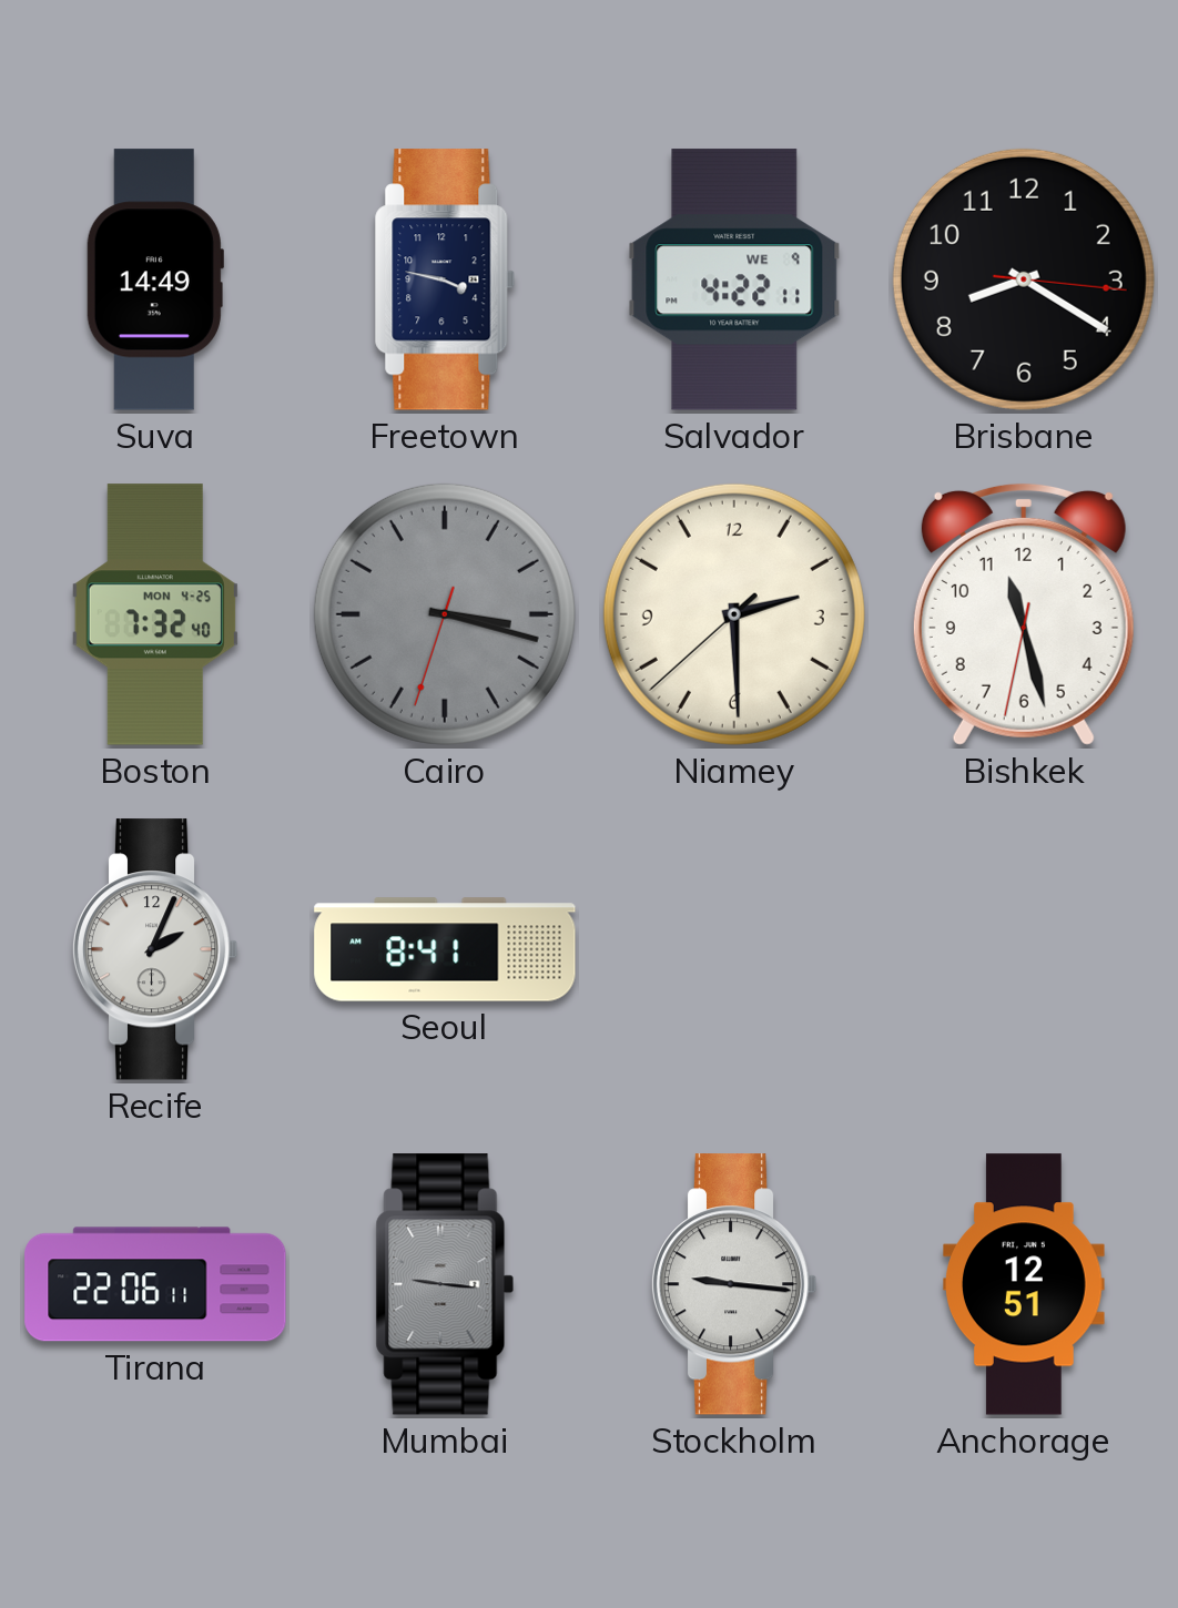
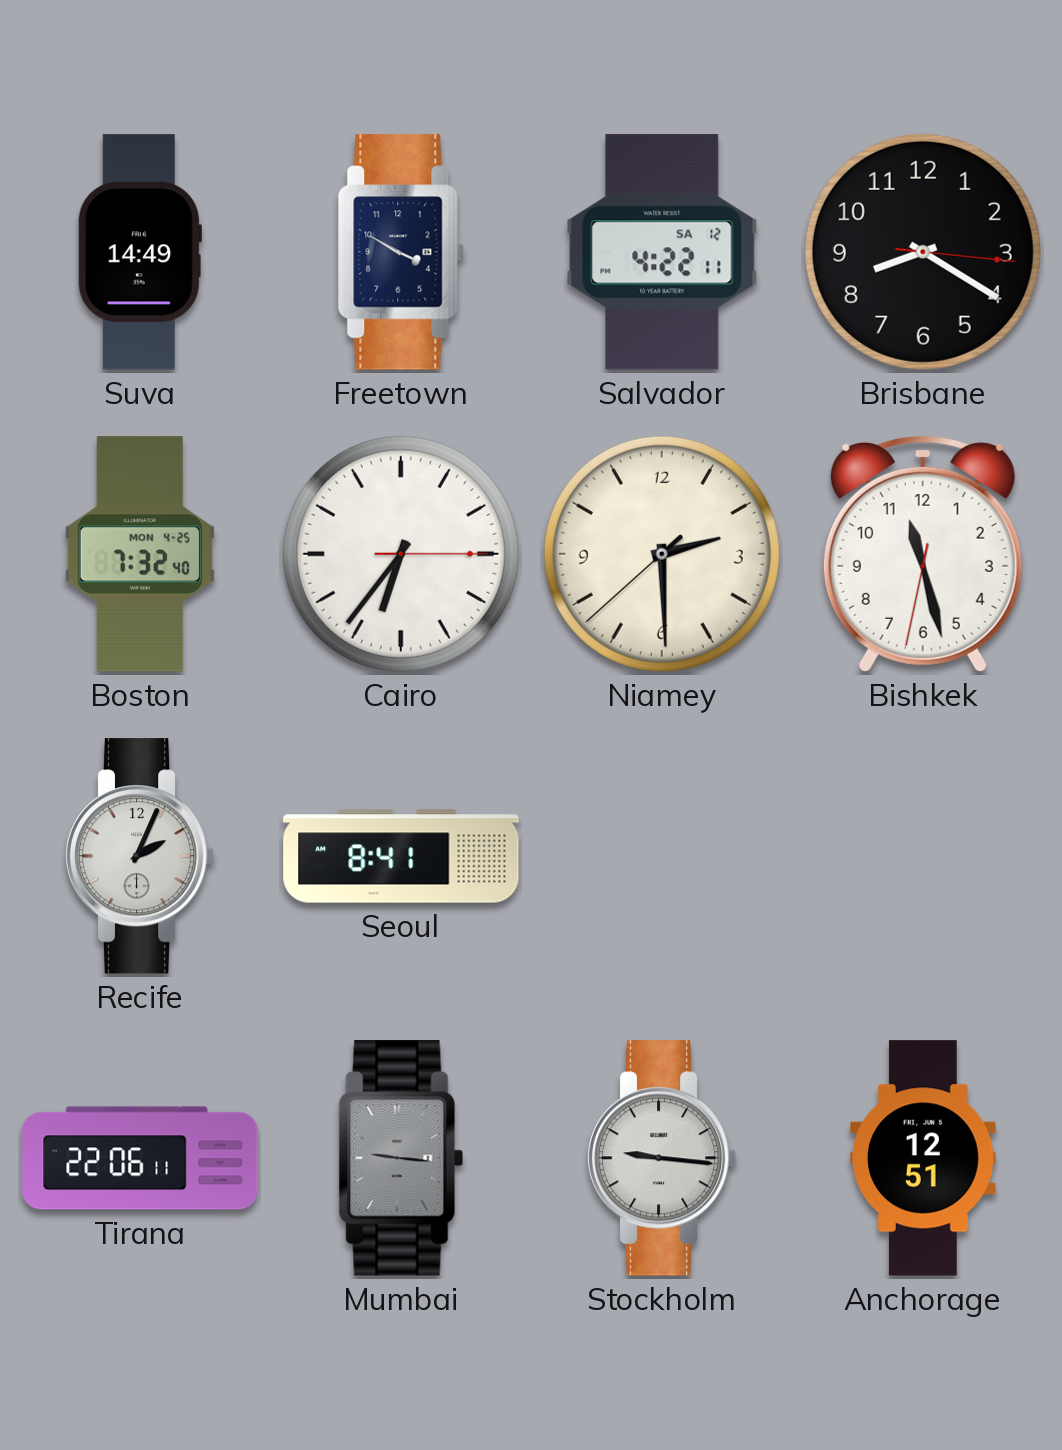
Freetown: 3:47 -> 3:50
Salvador date: WE 9 -> SA 12
Cairo: 3:17 -> 6:36
Cairo dial: grey -> white
